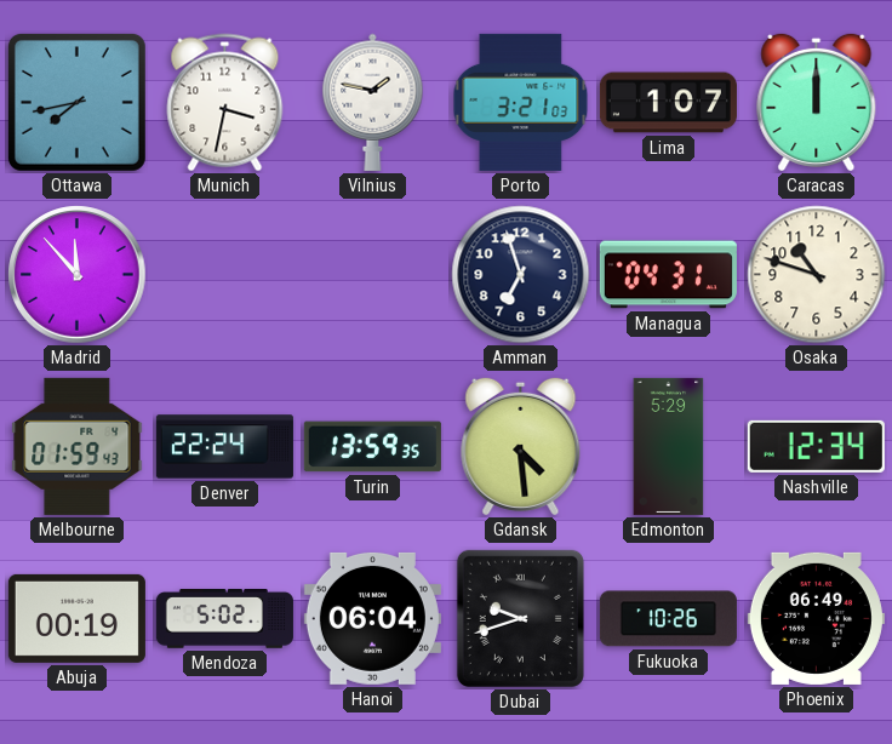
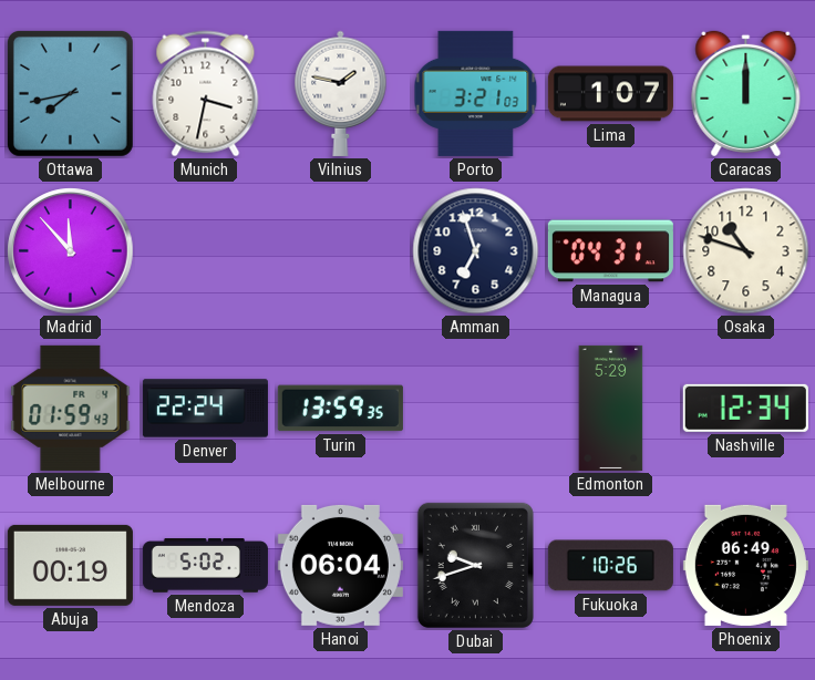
Gdansk: 4:29 -> none
